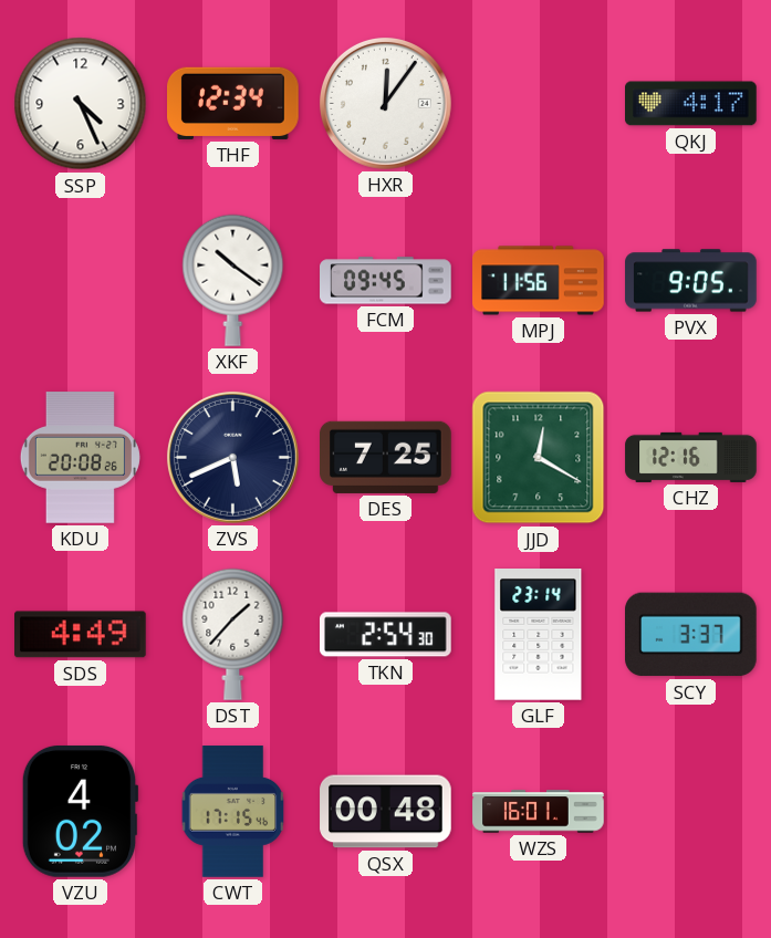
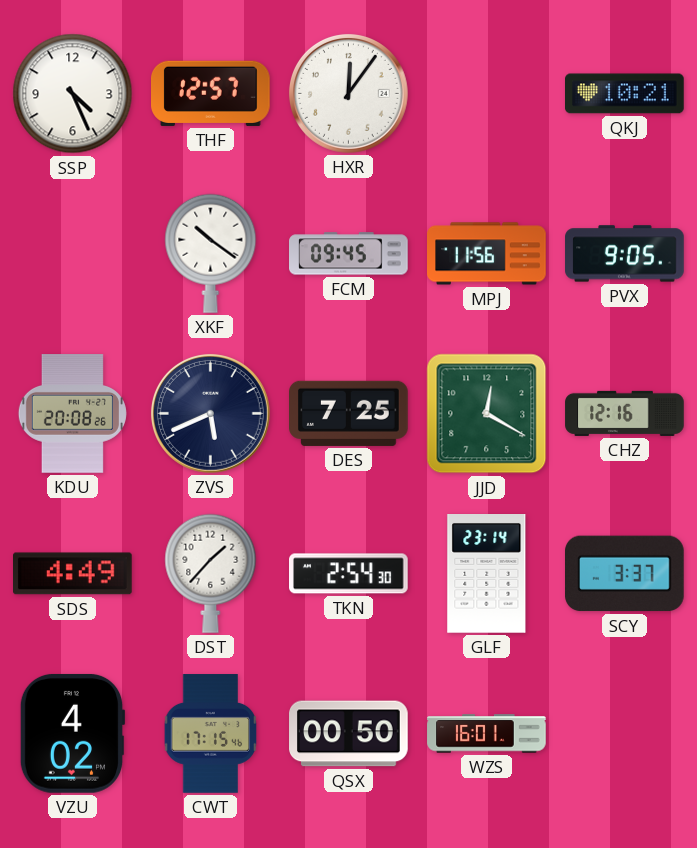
THF: 12:34 -> 12:57
QKJ: 4:17 -> 10:21
QSX: 00:48 -> 00:50
